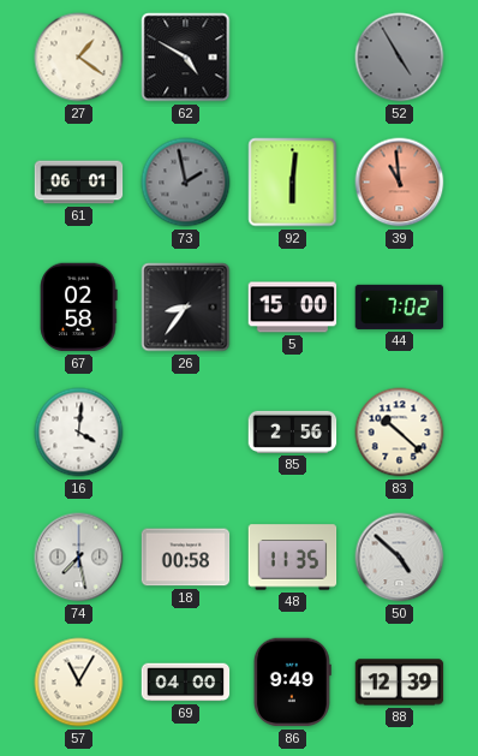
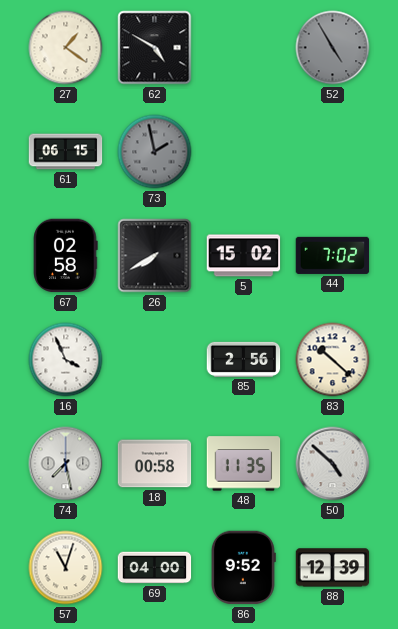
61: 06:01 -> 06:15
92: 6:01 -> none
39: 10:59 -> none
26: 8:36 -> 7:40
5: 15:00 -> 15:02
16: 4:01 -> 3:56
57: 11:05 -> 11:03
86: 9:49 -> 9:52
